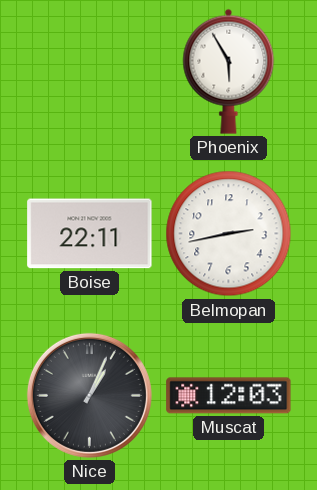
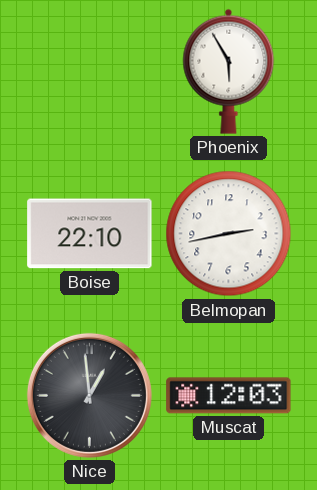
Boise: 22:11 -> 22:10
Nice: 1:04 -> 12:59
